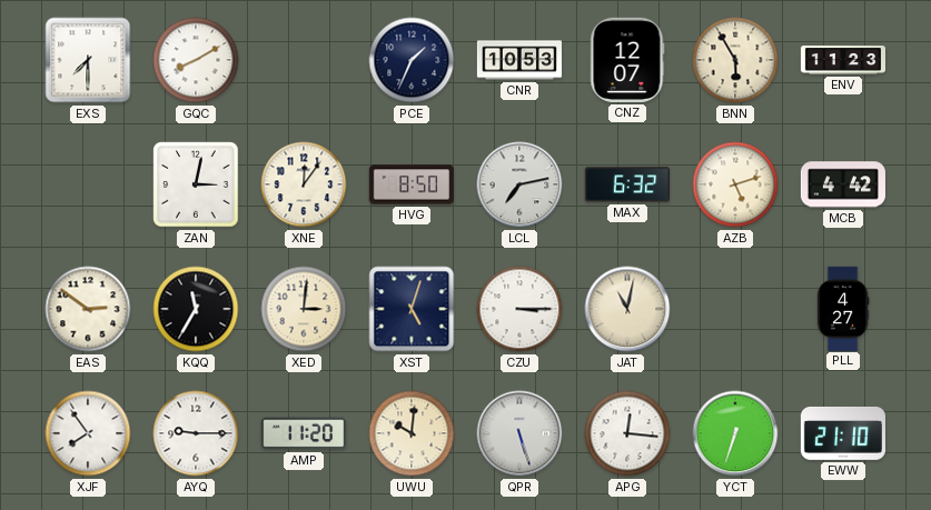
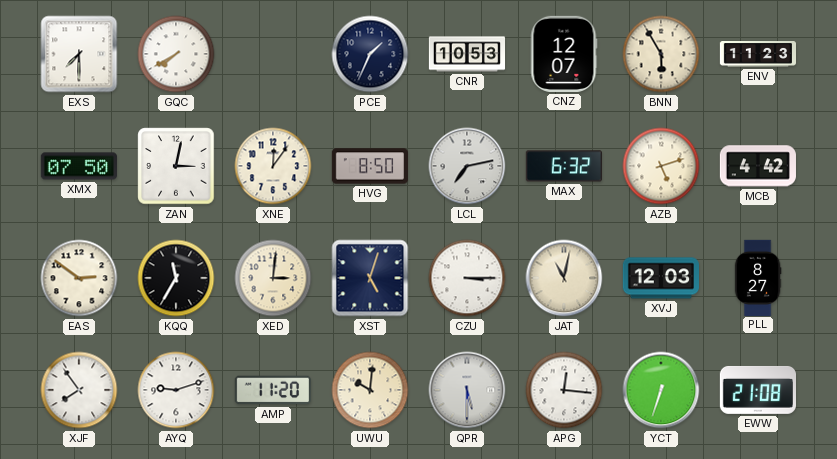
GQC: 8:10 -> 7:40
XMX: none -> 07:50
XVJ: none -> 12:03
PLL: 4:27 -> 8:27
AYQ: 9:15 -> 9:12
QPR: 5:27 -> 5:30
EWW: 21:10 -> 21:08
